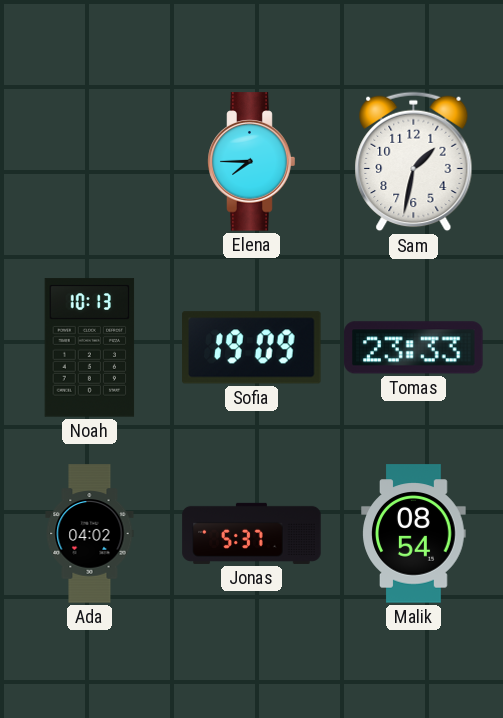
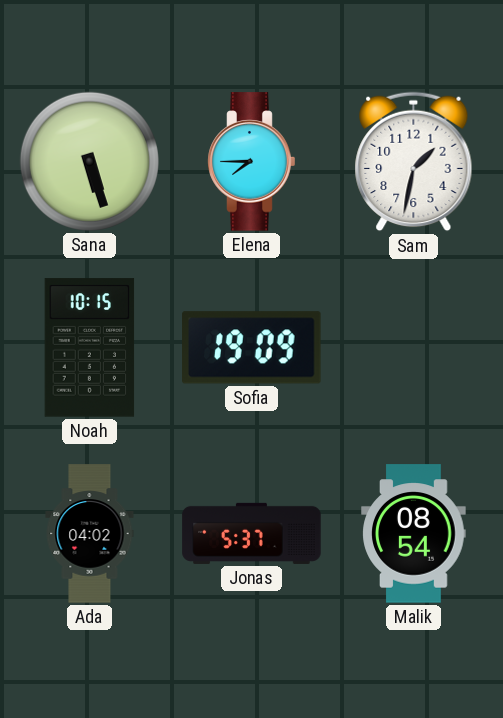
Sana: none -> 5:27
Noah: 10:13 -> 10:15
Tomas: 23:33 -> none
